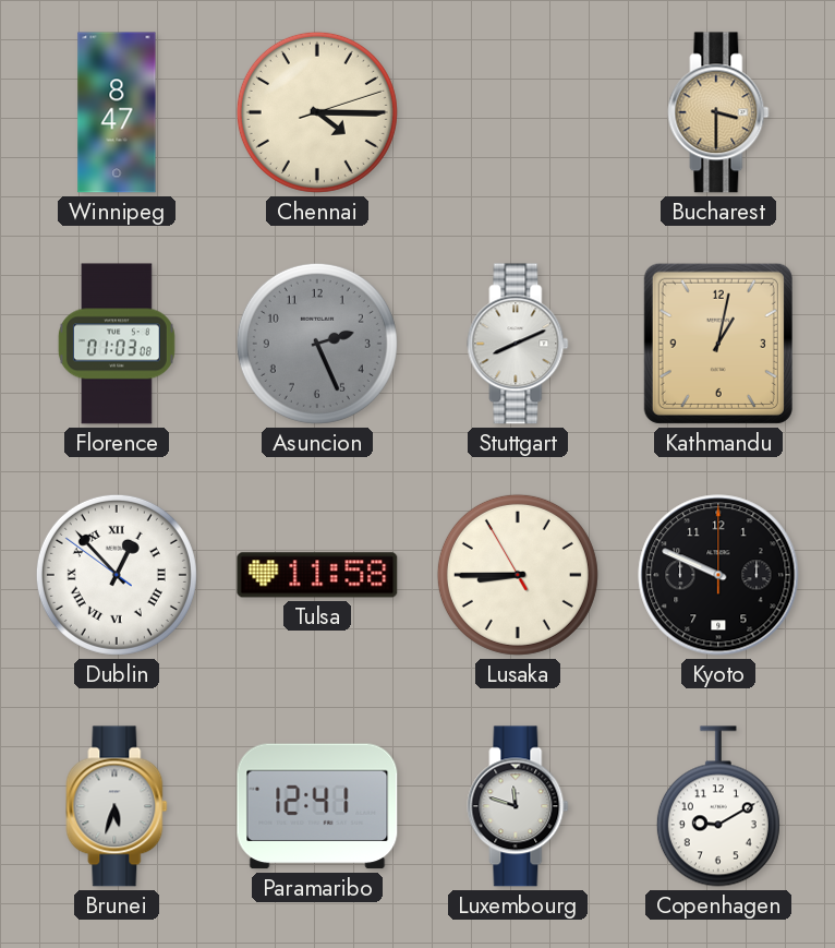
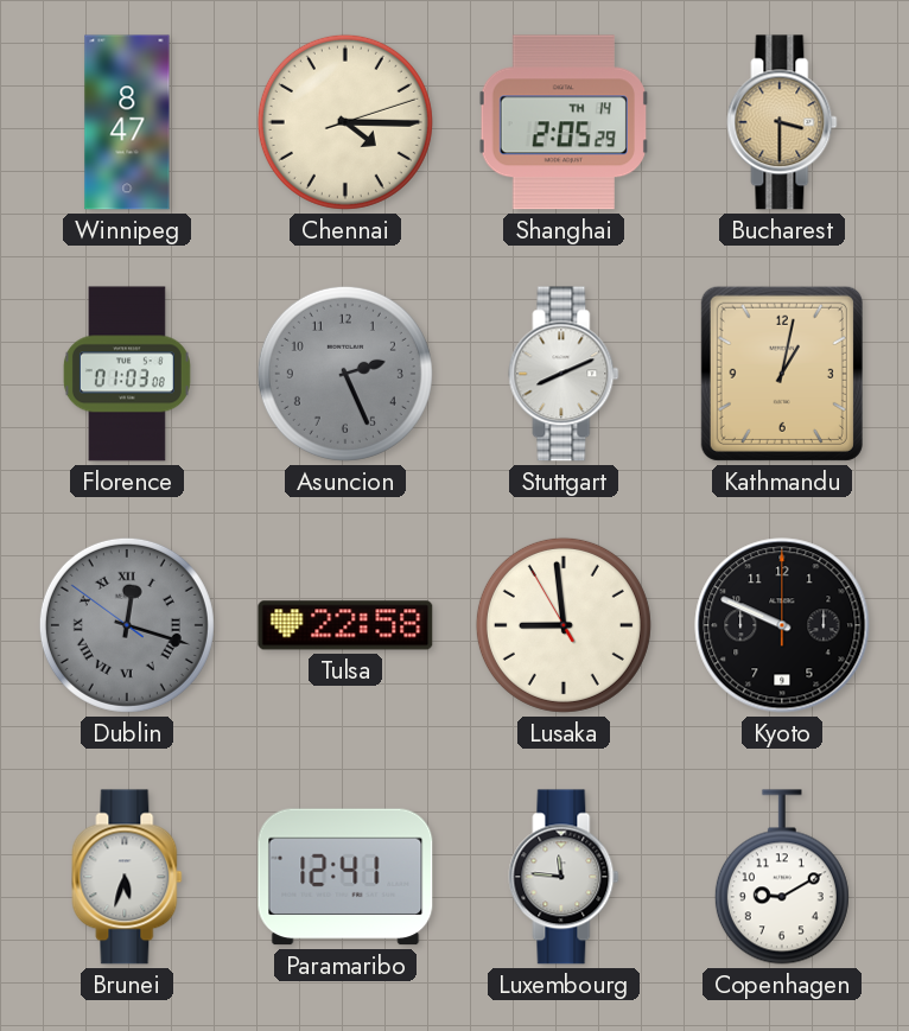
Shanghai: none -> 2:05
Dublin: 12:52 -> 12:17
Dublin dial: white -> grey
Tulsa: 11:58 -> 22:58
Lusaka: 8:44 -> 8:58
Luxembourg: 11:48 -> 11:46
